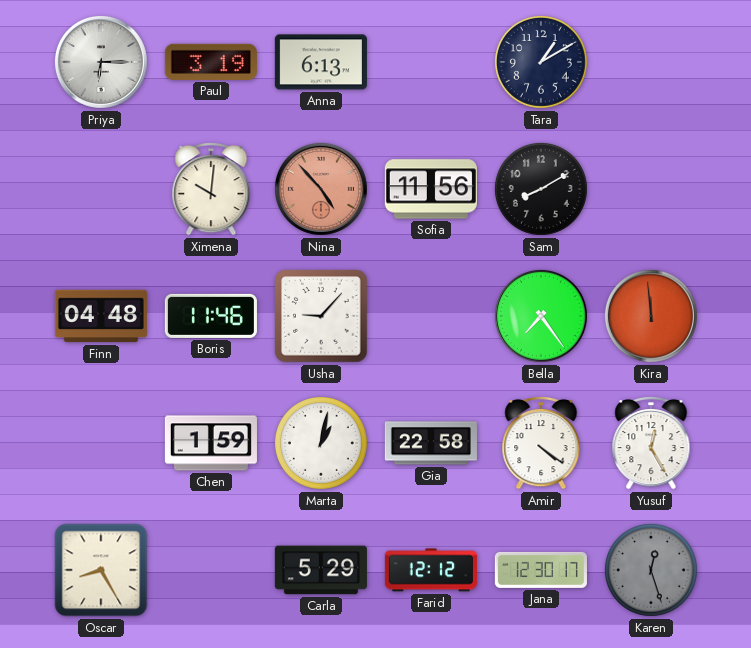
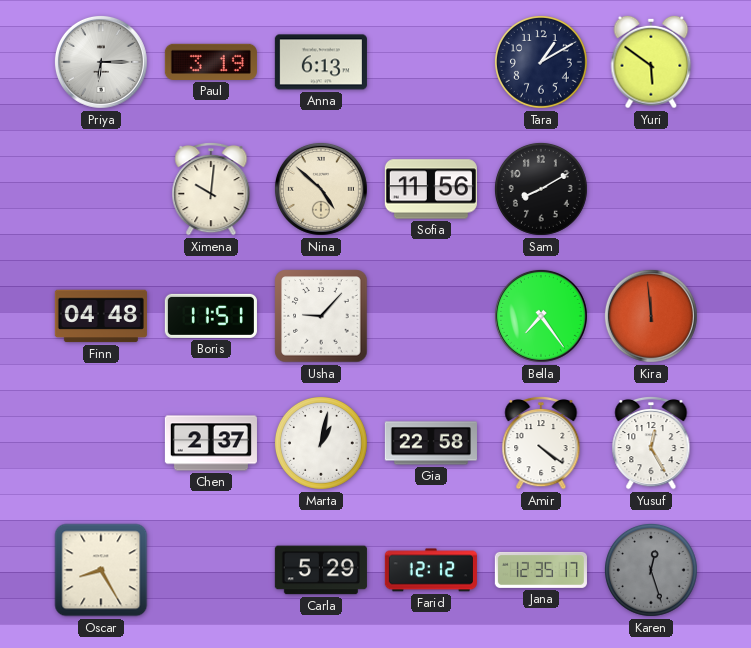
Yuri: none -> 5:51
Nina: 4:53 -> 4:52
Nina dial: salmon -> cream
Boris: 11:46 -> 11:51
Chen: 1:59 -> 2:37
Jana: 12:30 -> 12:35
